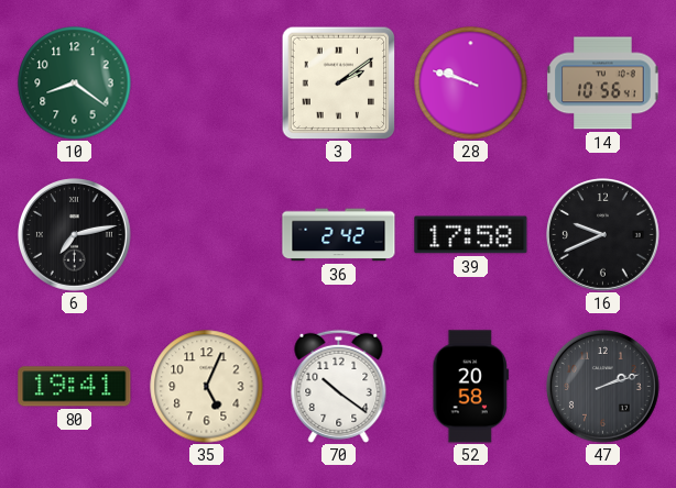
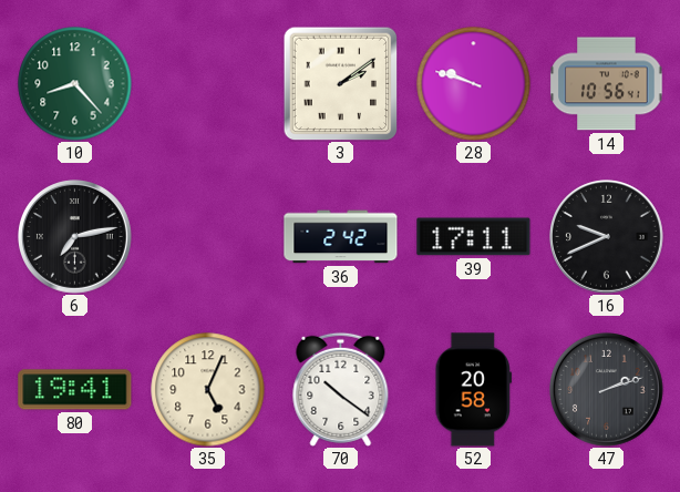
10: 8:21 -> 8:23
39: 17:58 -> 17:11
